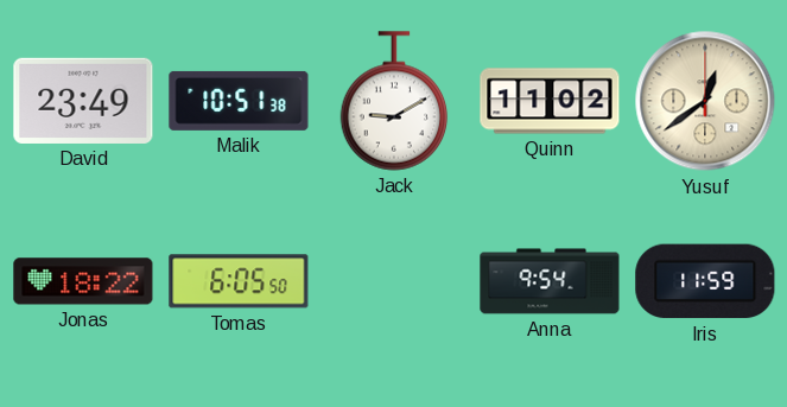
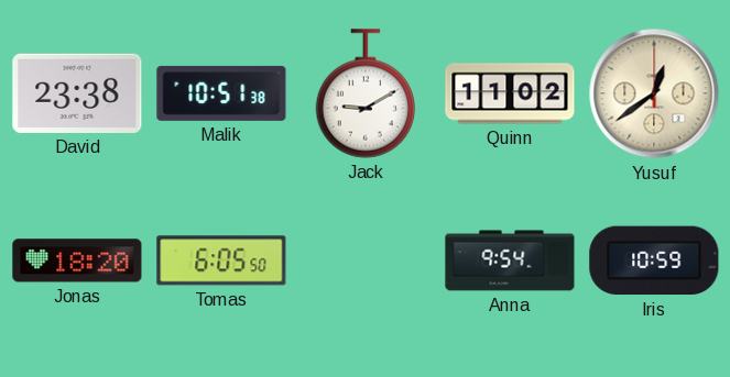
David: 23:49 -> 23:38
Jonas: 18:22 -> 18:20
Iris: 11:59 -> 10:59
